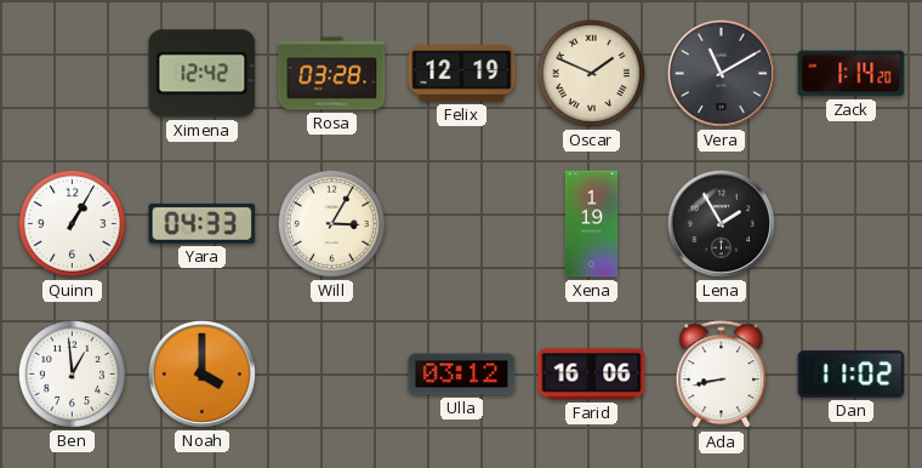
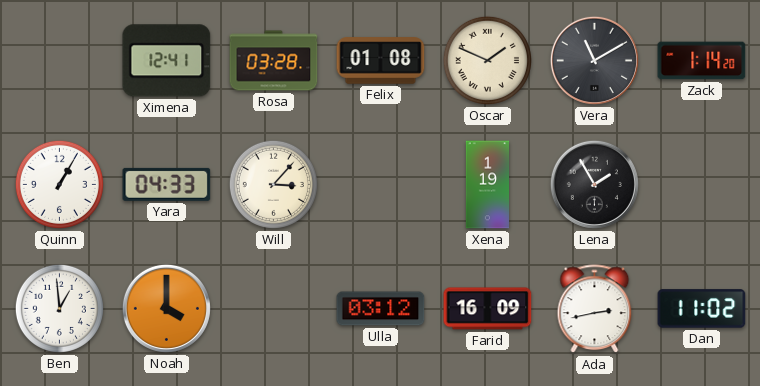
Ximena: 12:42 -> 12:41
Felix: 12:19 -> 01:08
Will: 3:05 -> 3:07
Farid: 16:06 -> 16:09
Ada: 8:43 -> 2:43
